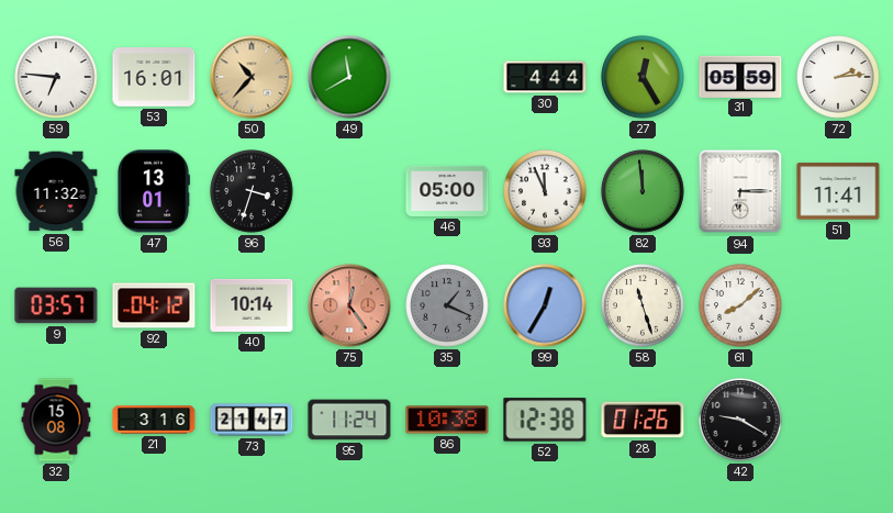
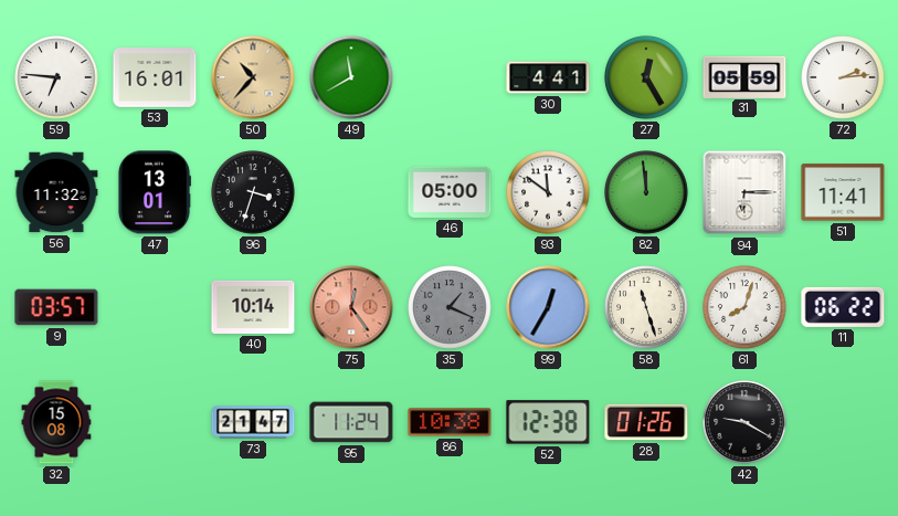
30: 4:44 -> 4:41
93: 11:56 -> 11:51
92: 04:12 -> none
61: 8:08 -> 8:03
11: none -> 06:22
21: 3:16 -> none
